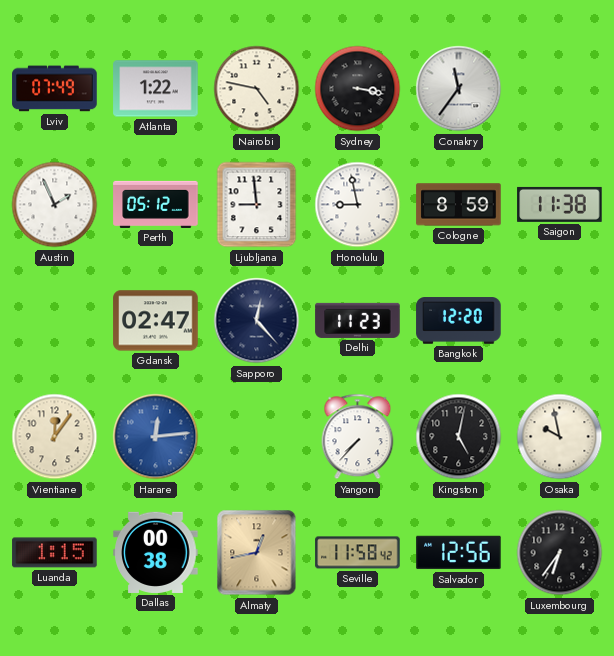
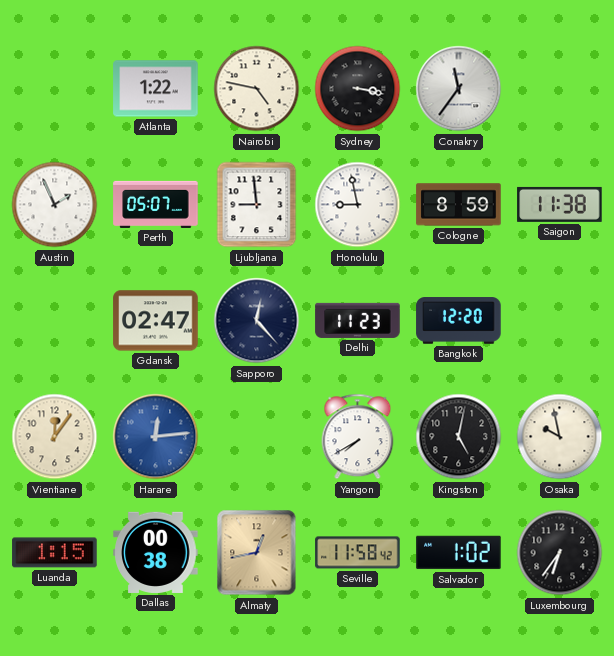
Lviv: 07:49 -> none
Perth: 05:12 -> 05:07
Yangon: 7:37 -> 7:40
Salvador: 12:56 -> 1:02
